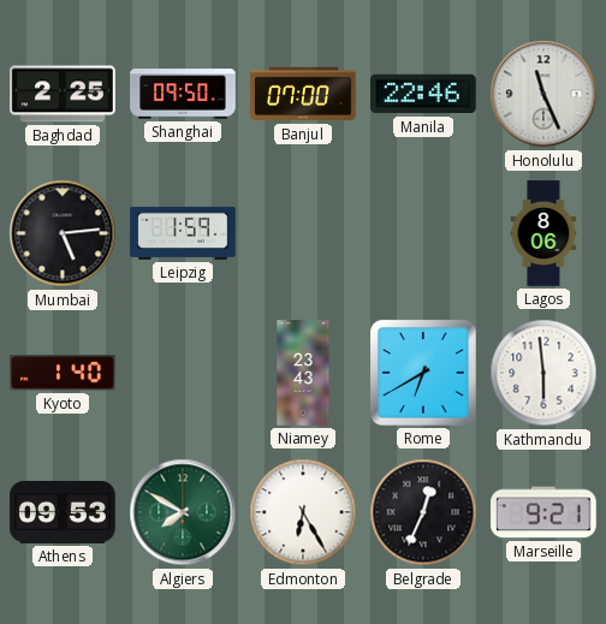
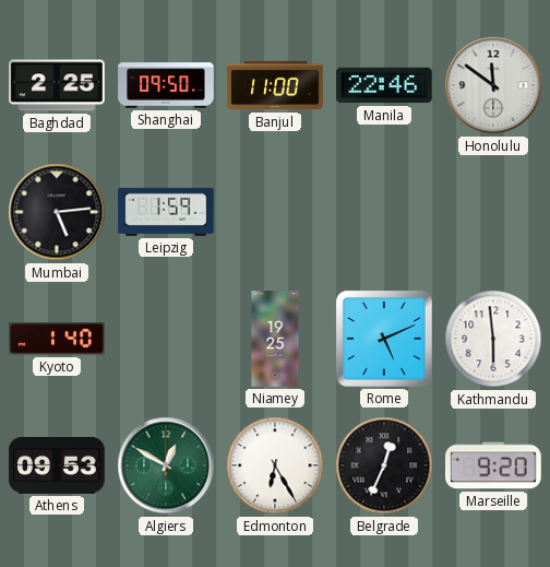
Banjul: 07:00 -> 11:00
Honolulu: 11:26 -> 11:51
Lagos: 8:06 -> none
Niamey: 23:43 -> 19:25
Rome: 6:40 -> 5:11
Algiers: 7:50 -> 12:50
Marseille: 9:21 -> 9:20
